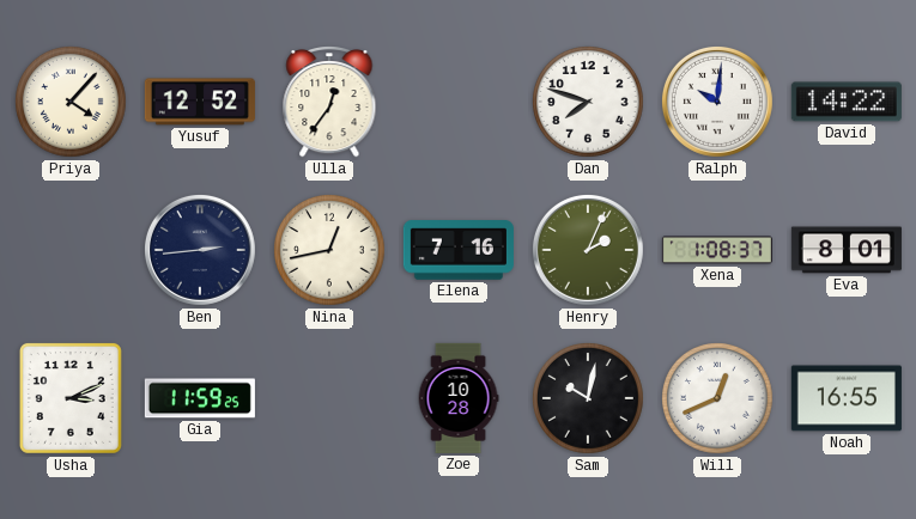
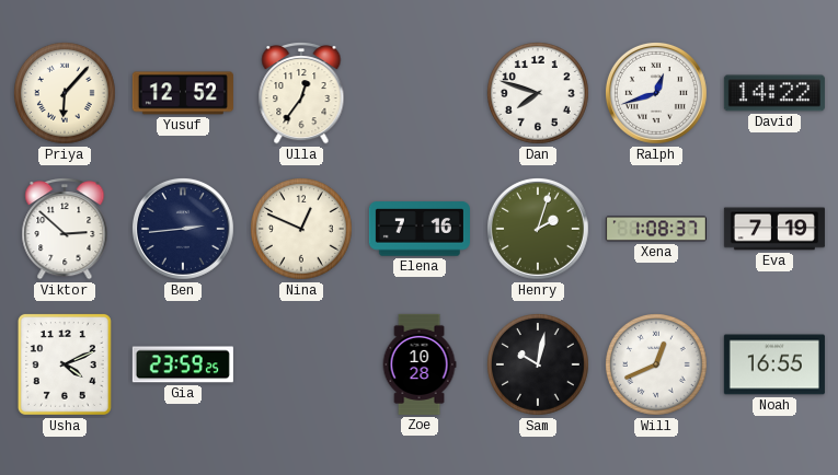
Priya: 4:07 -> 6:07
Ralph: 10:01 -> 12:42
Viktor: none -> 2:52
Nina: 12:43 -> 12:49
Henry: 2:04 -> 2:03
Eva: 8:01 -> 7:19
Usha: 3:11 -> 4:11
Gia: 11:59 -> 23:59
